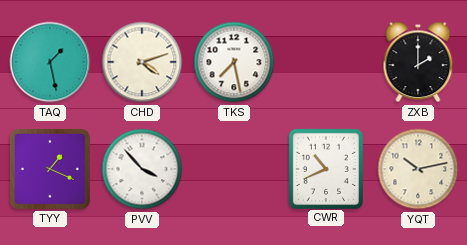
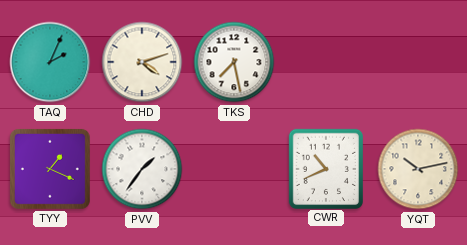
TAQ: 1:28 -> 2:04
ZXB: 2:00 -> none
PVV: 3:53 -> 1:36
